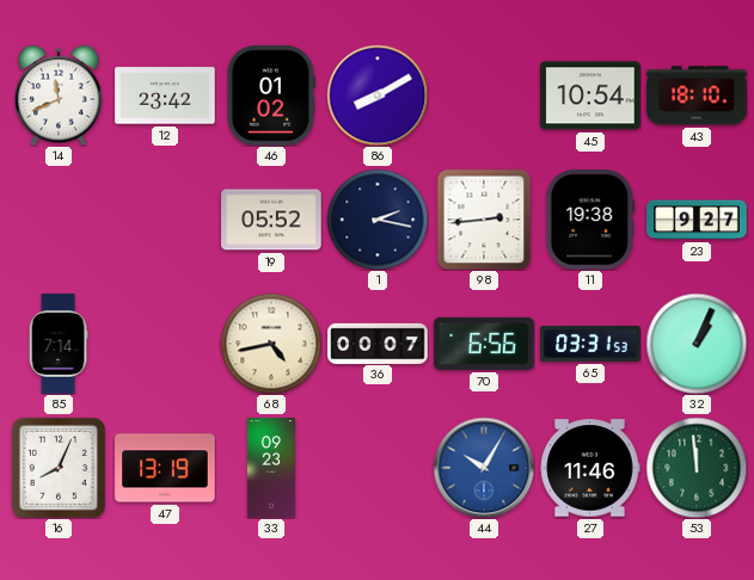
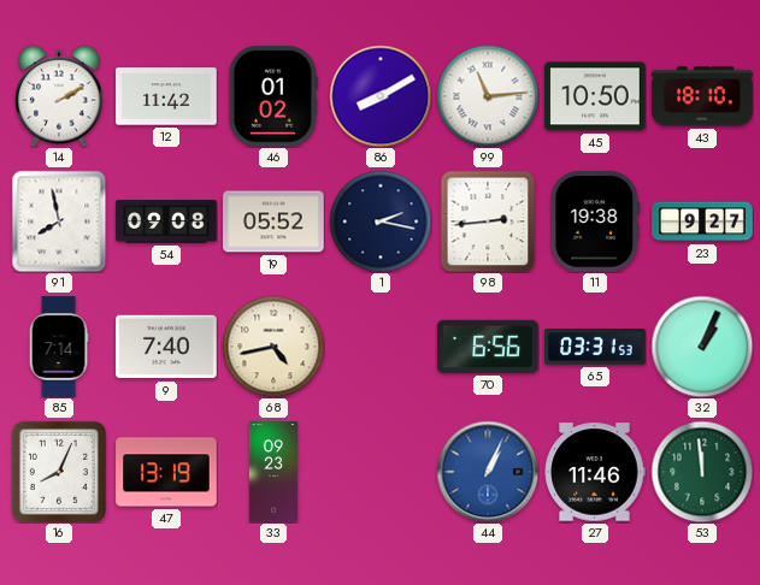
14: 11:41 -> 2:10
12: 23:42 -> 11:42
99: none -> 11:14
45: 10:54 -> 10:50
91: none -> 7:58
54: none -> 09:08
9: none -> 7:40
36: 00:07 -> none
44: 10:05 -> 1:04
